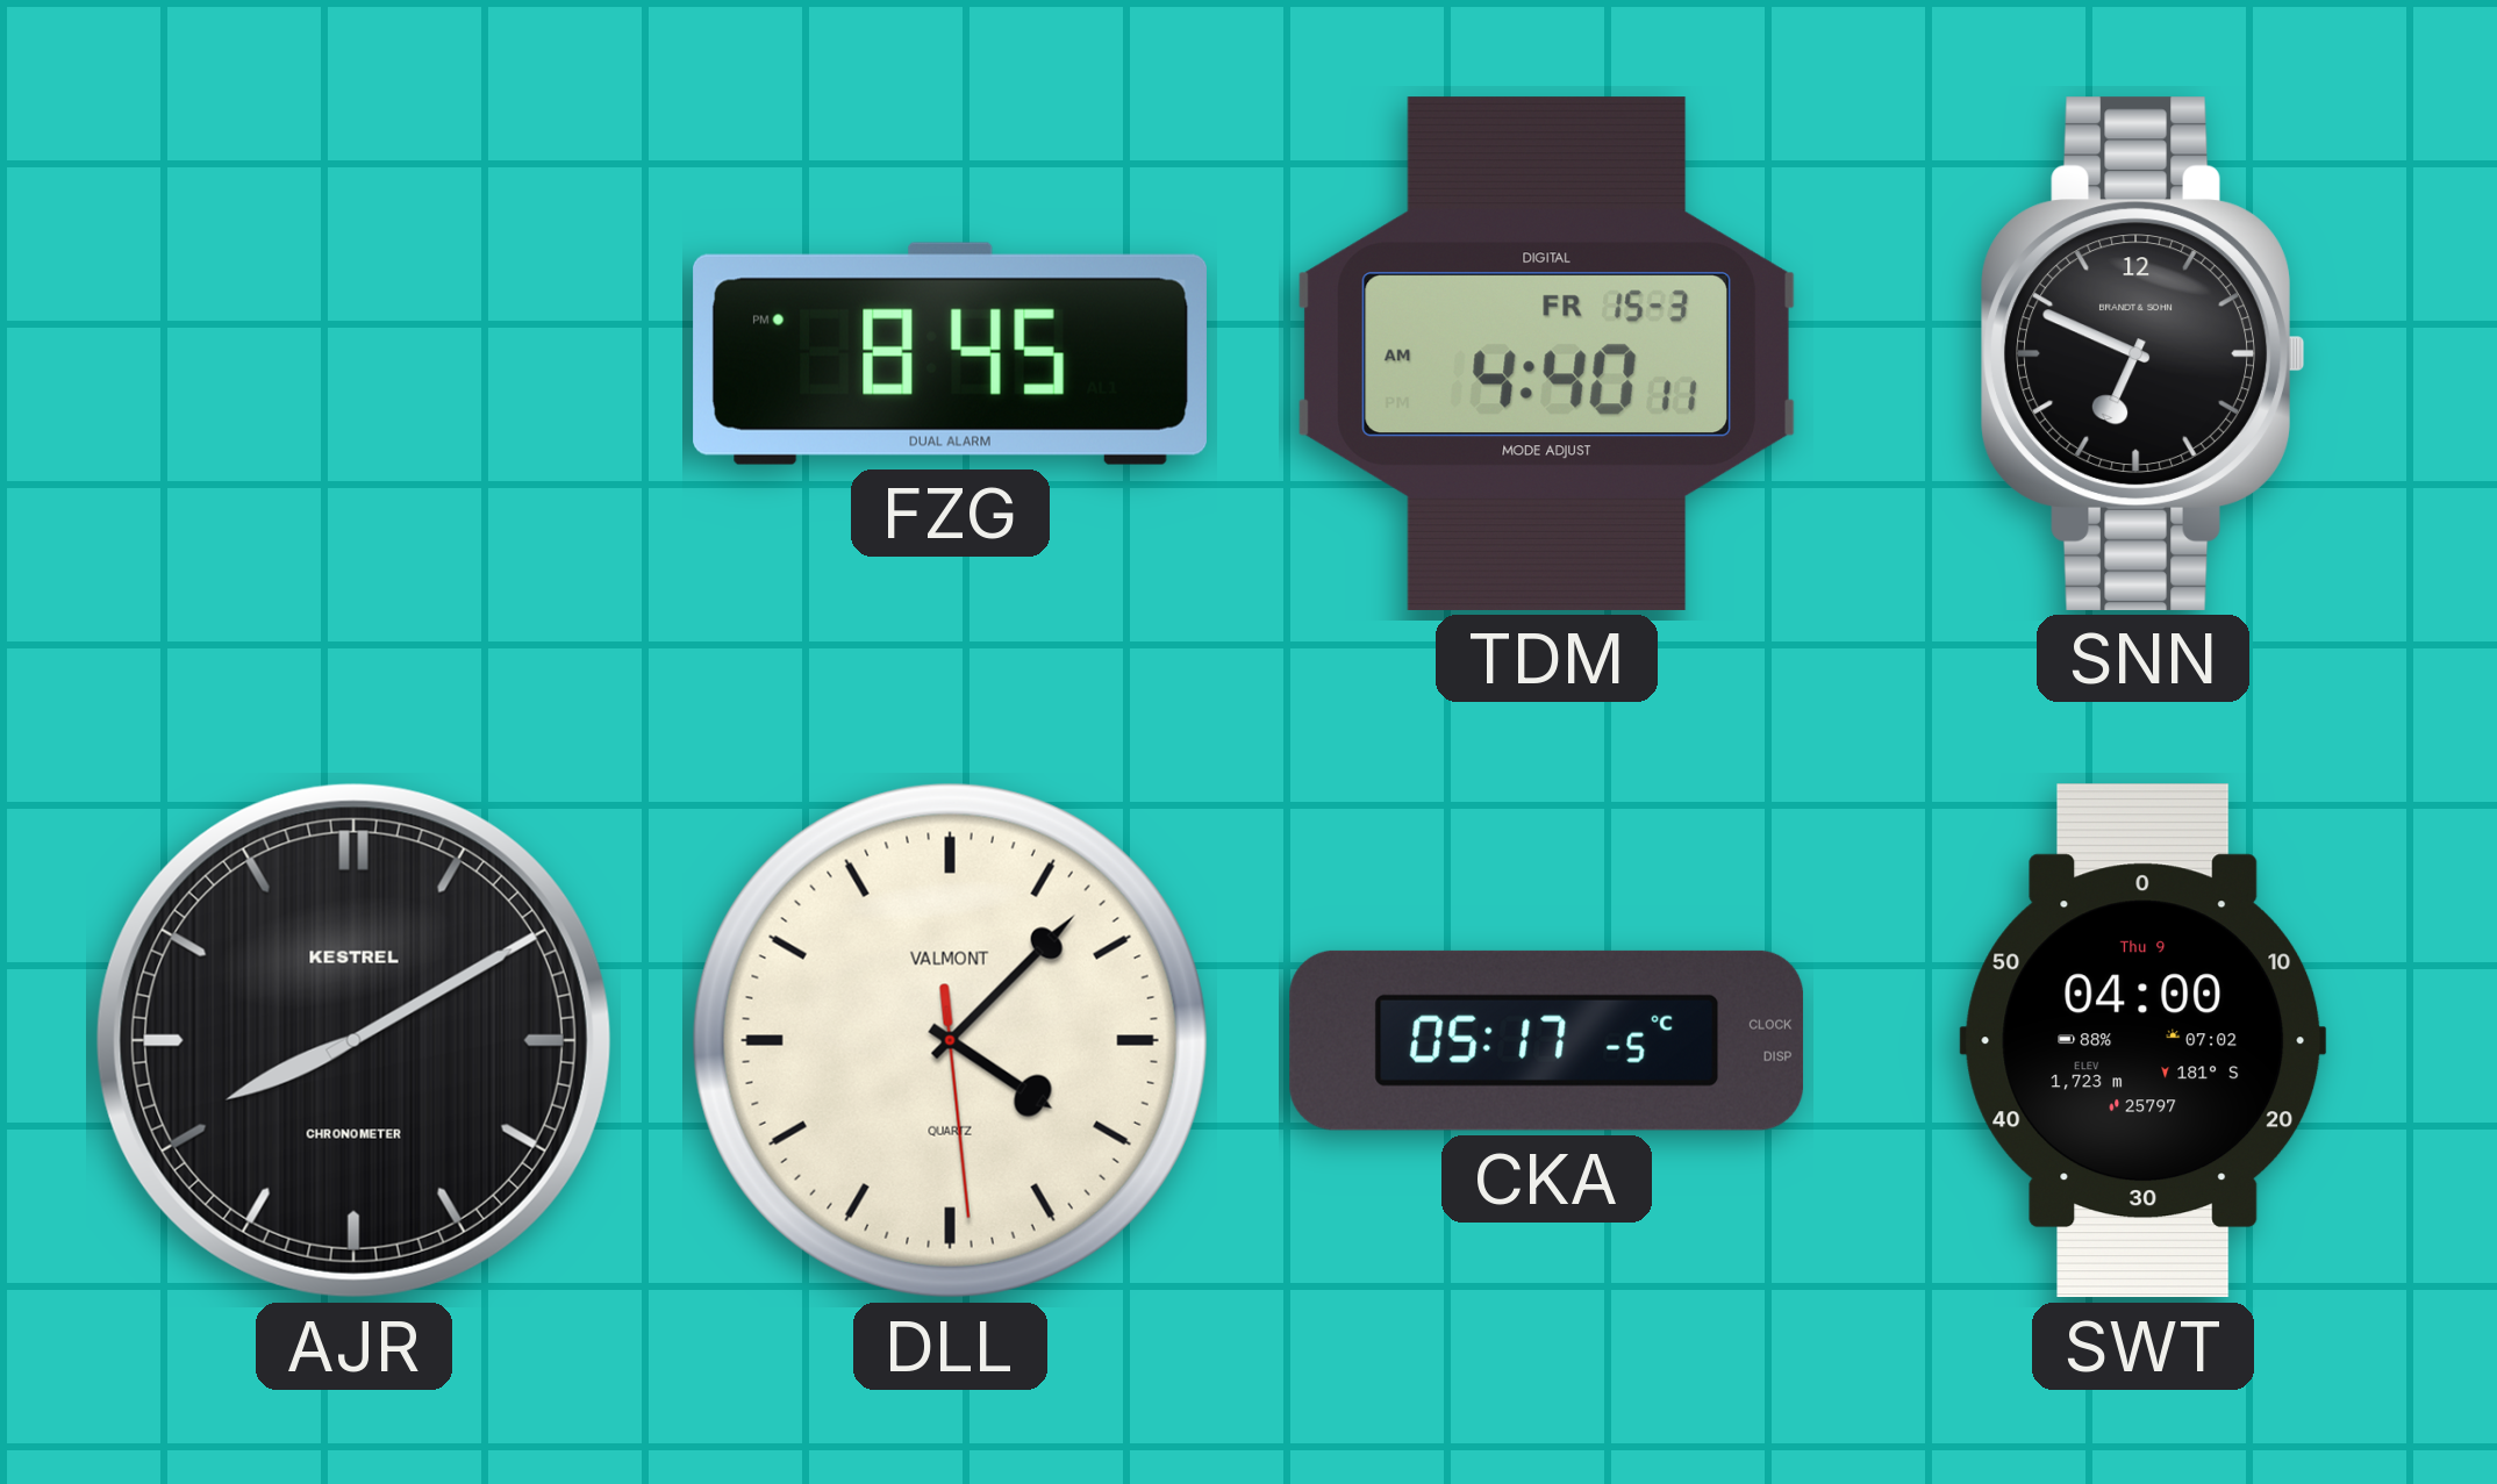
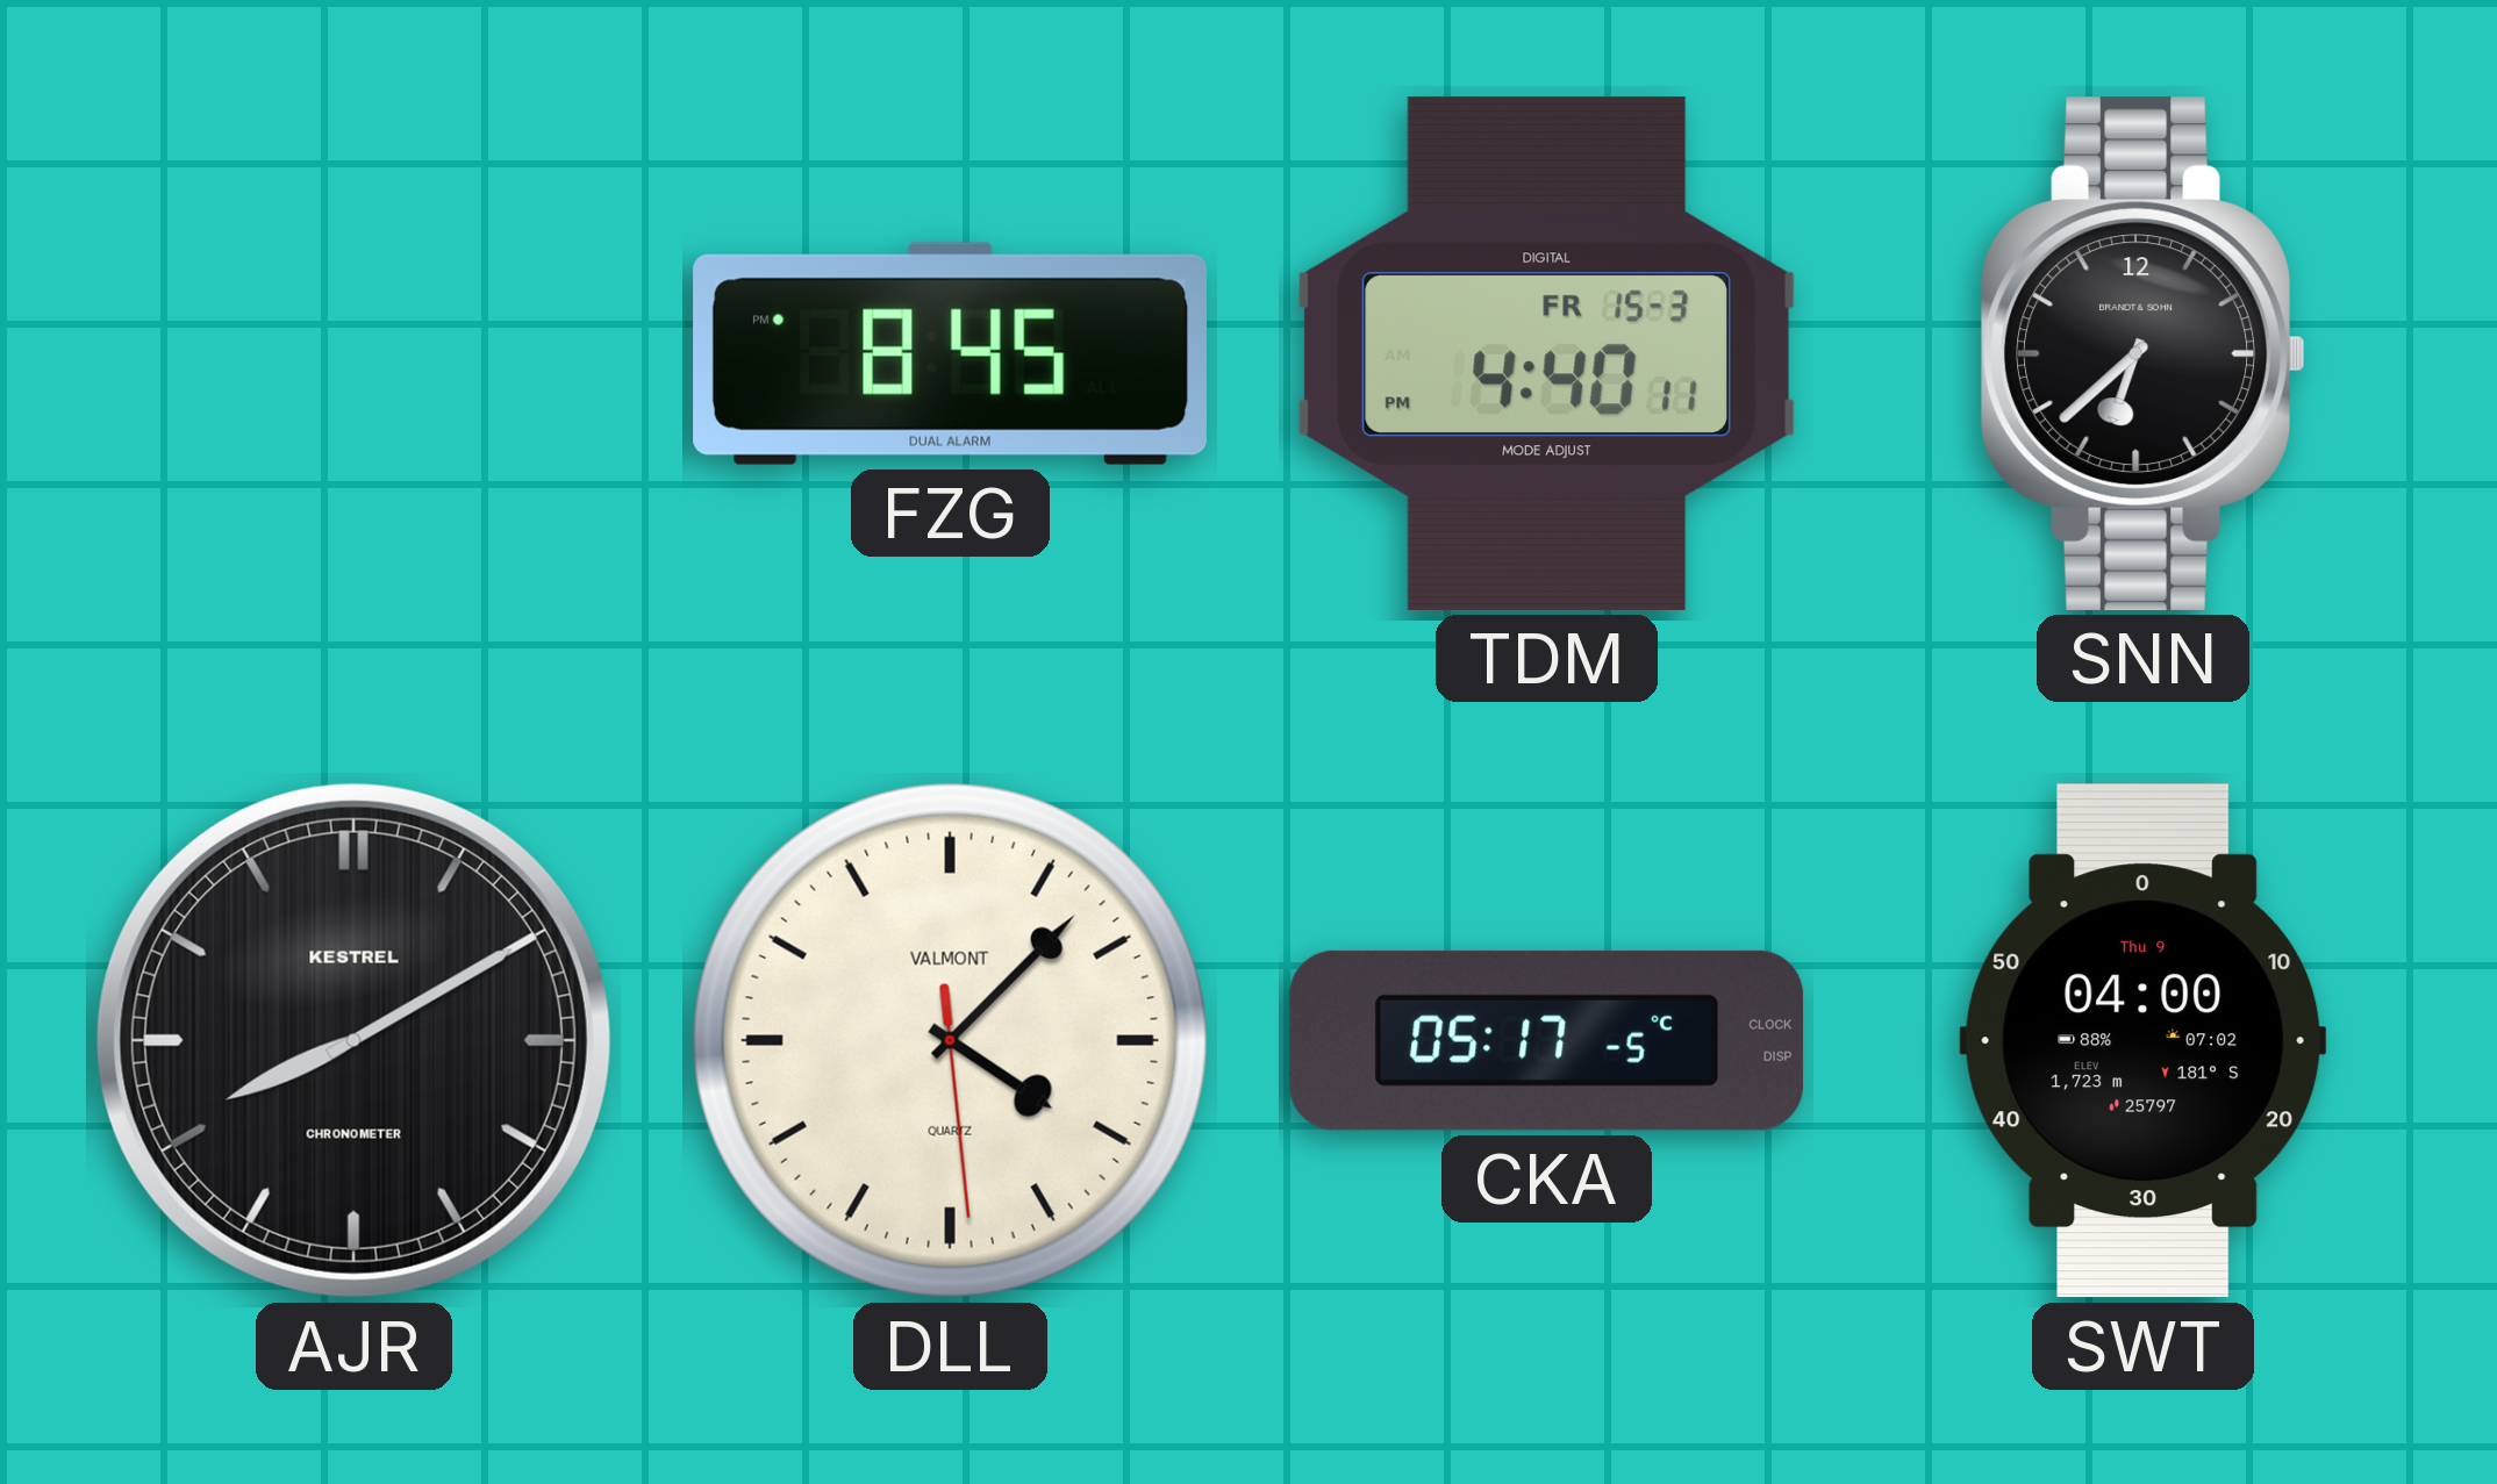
TDM: 4:40:11 AM -> 4:40:11 PM
SNN: 6:49 -> 6:38
